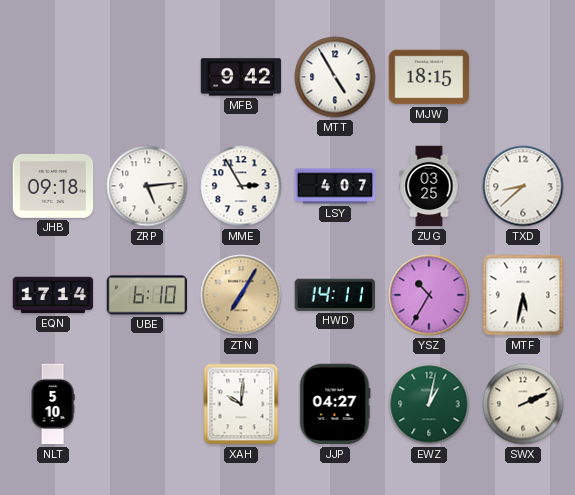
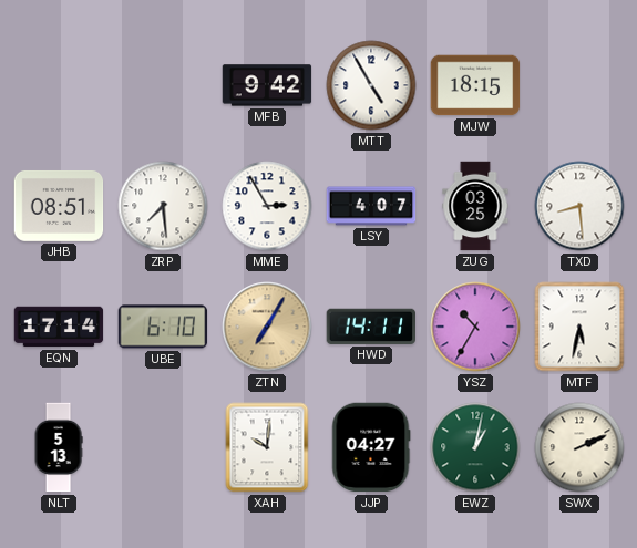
JHB: 09:18 -> 08:51
ZRP: 5:14 -> 7:29
TXD: 8:38 -> 8:29
NLT: 5:10 -> 5:13
